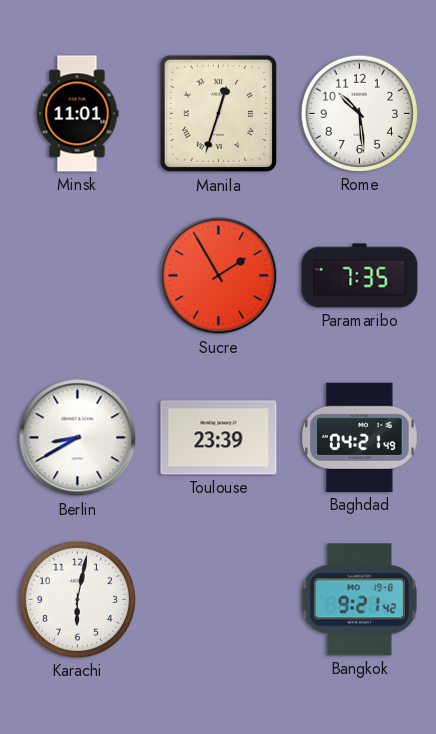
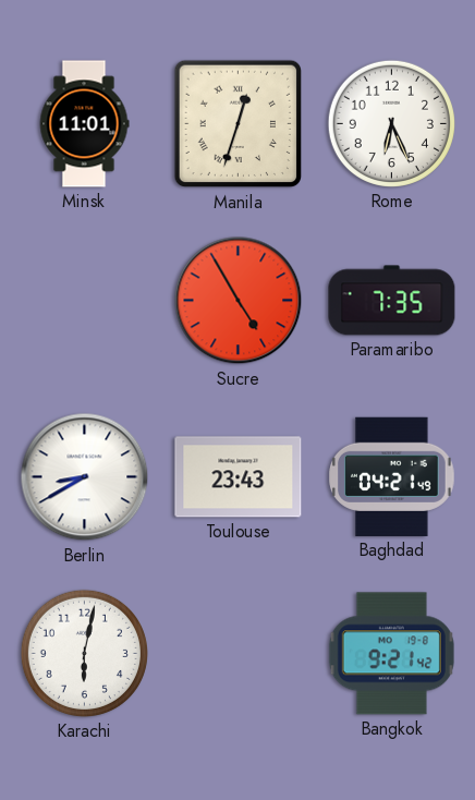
Rome: 10:29 -> 6:26
Sucre: 1:55 -> 4:55
Toulouse: 23:39 -> 23:43
